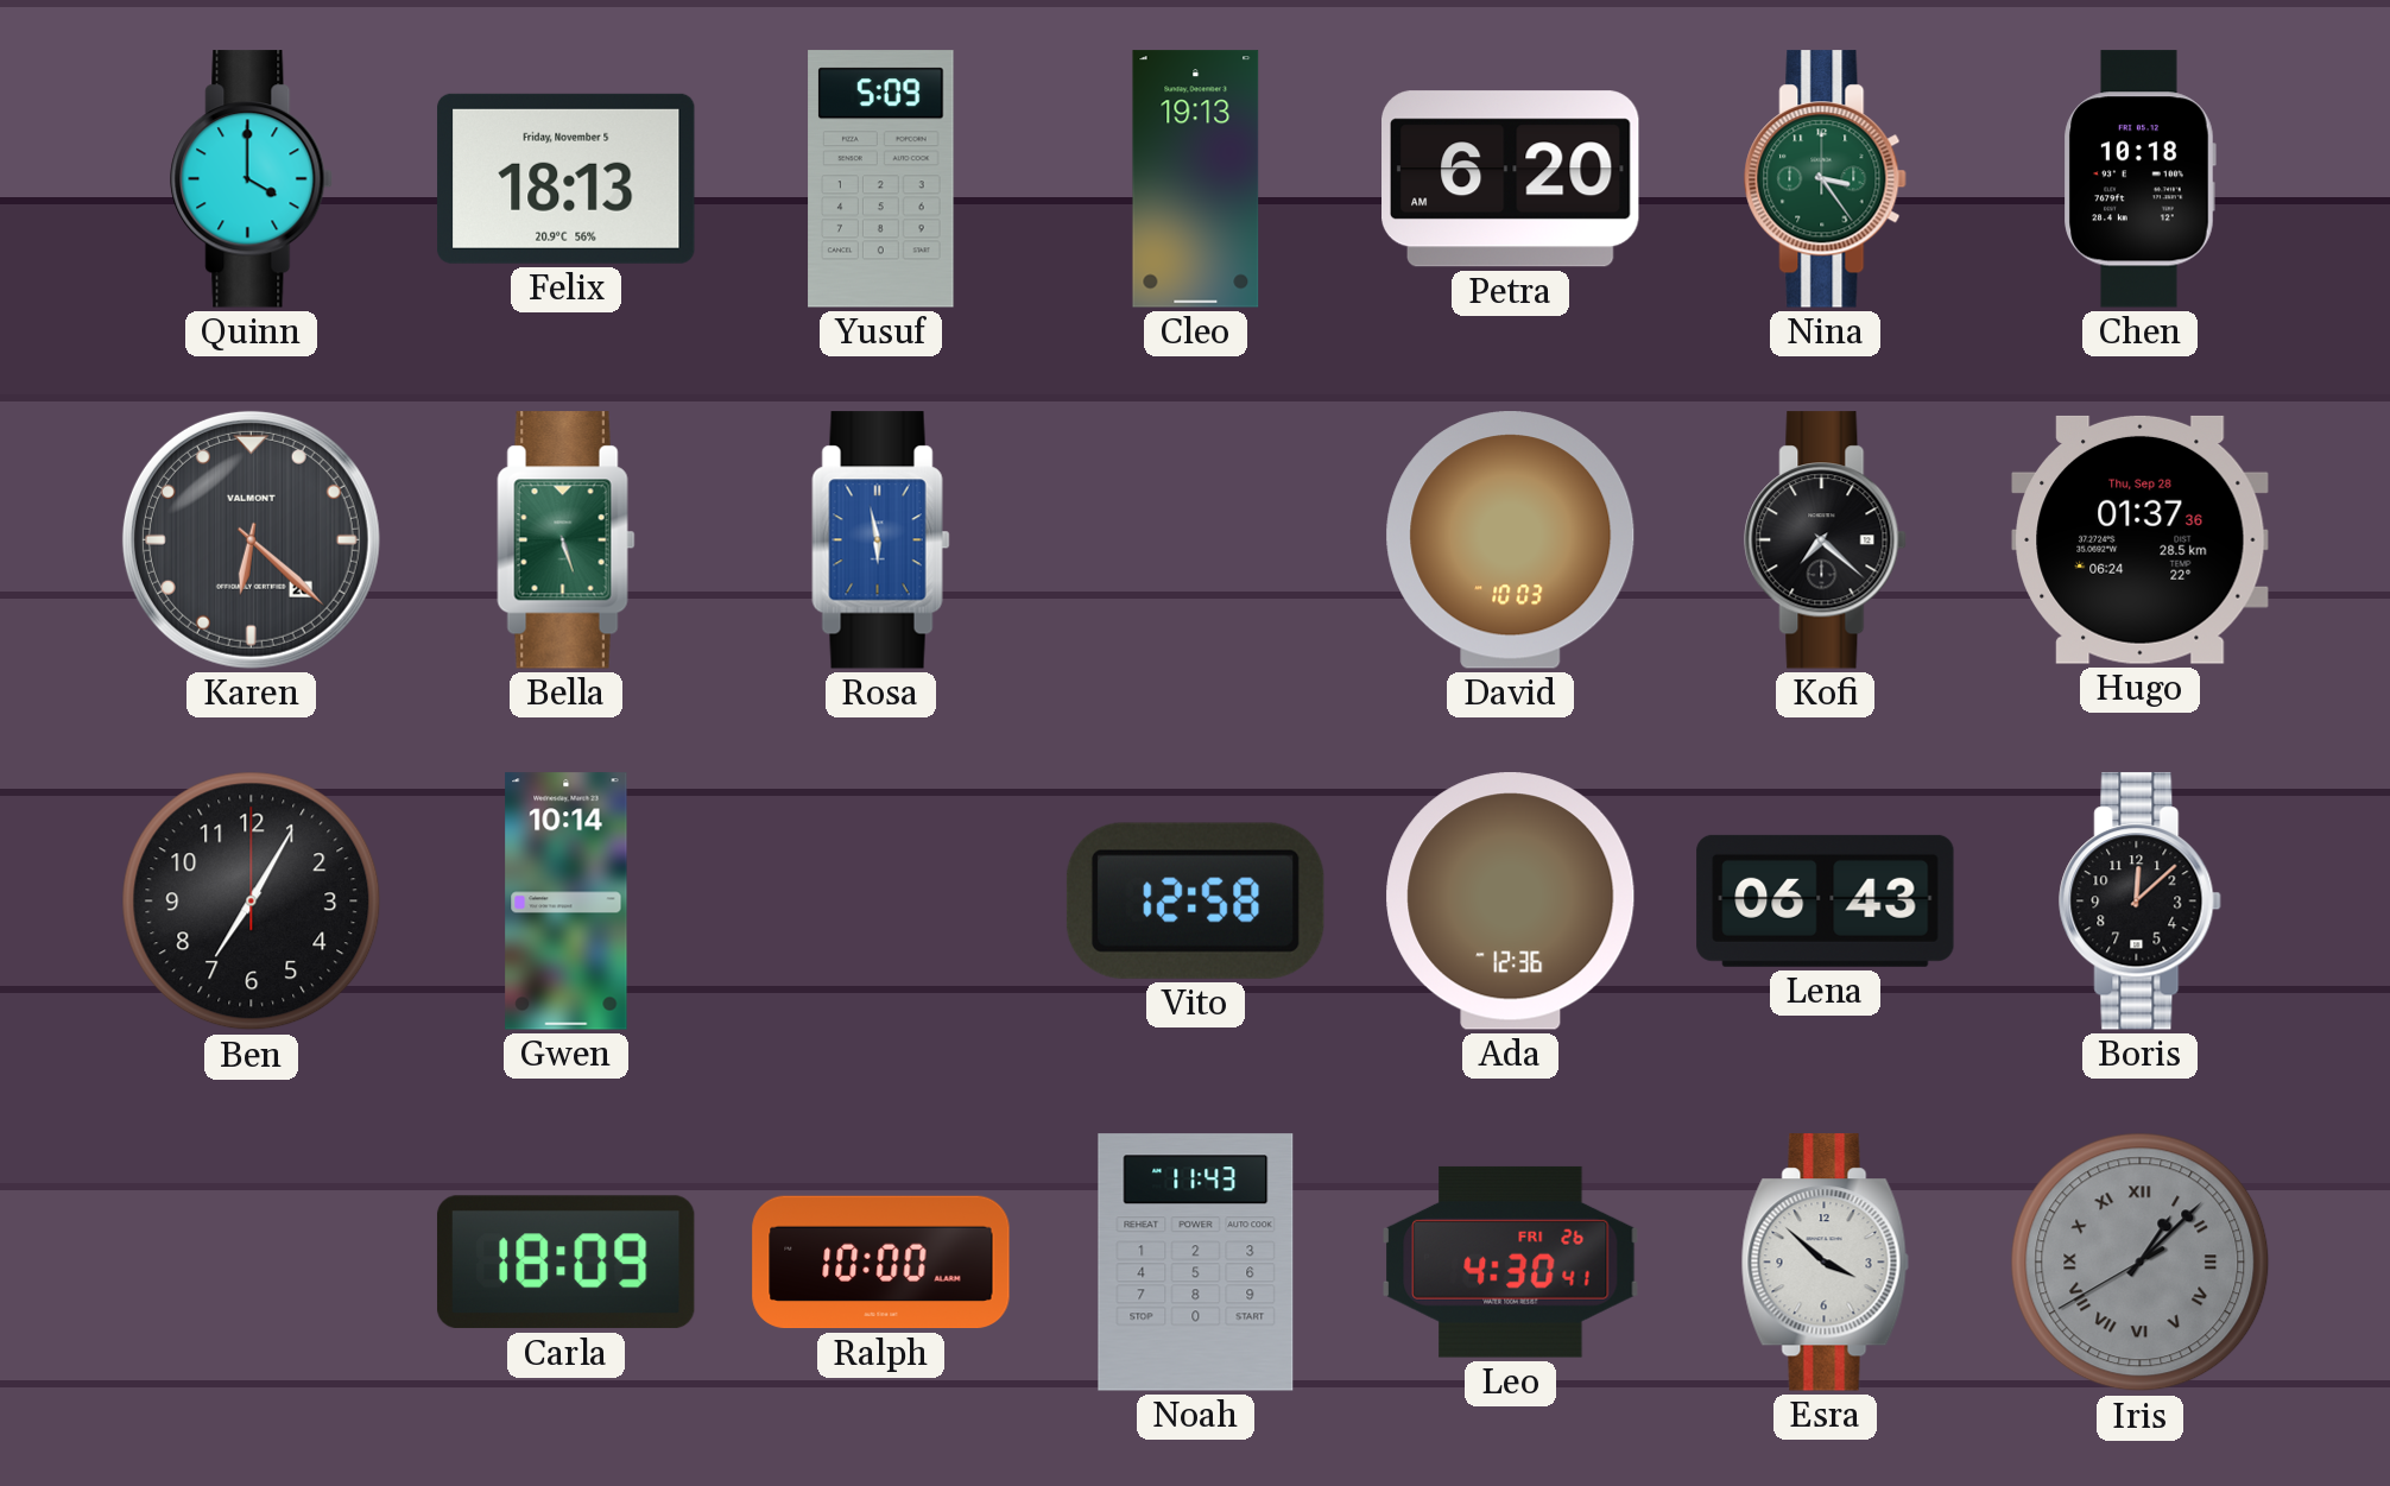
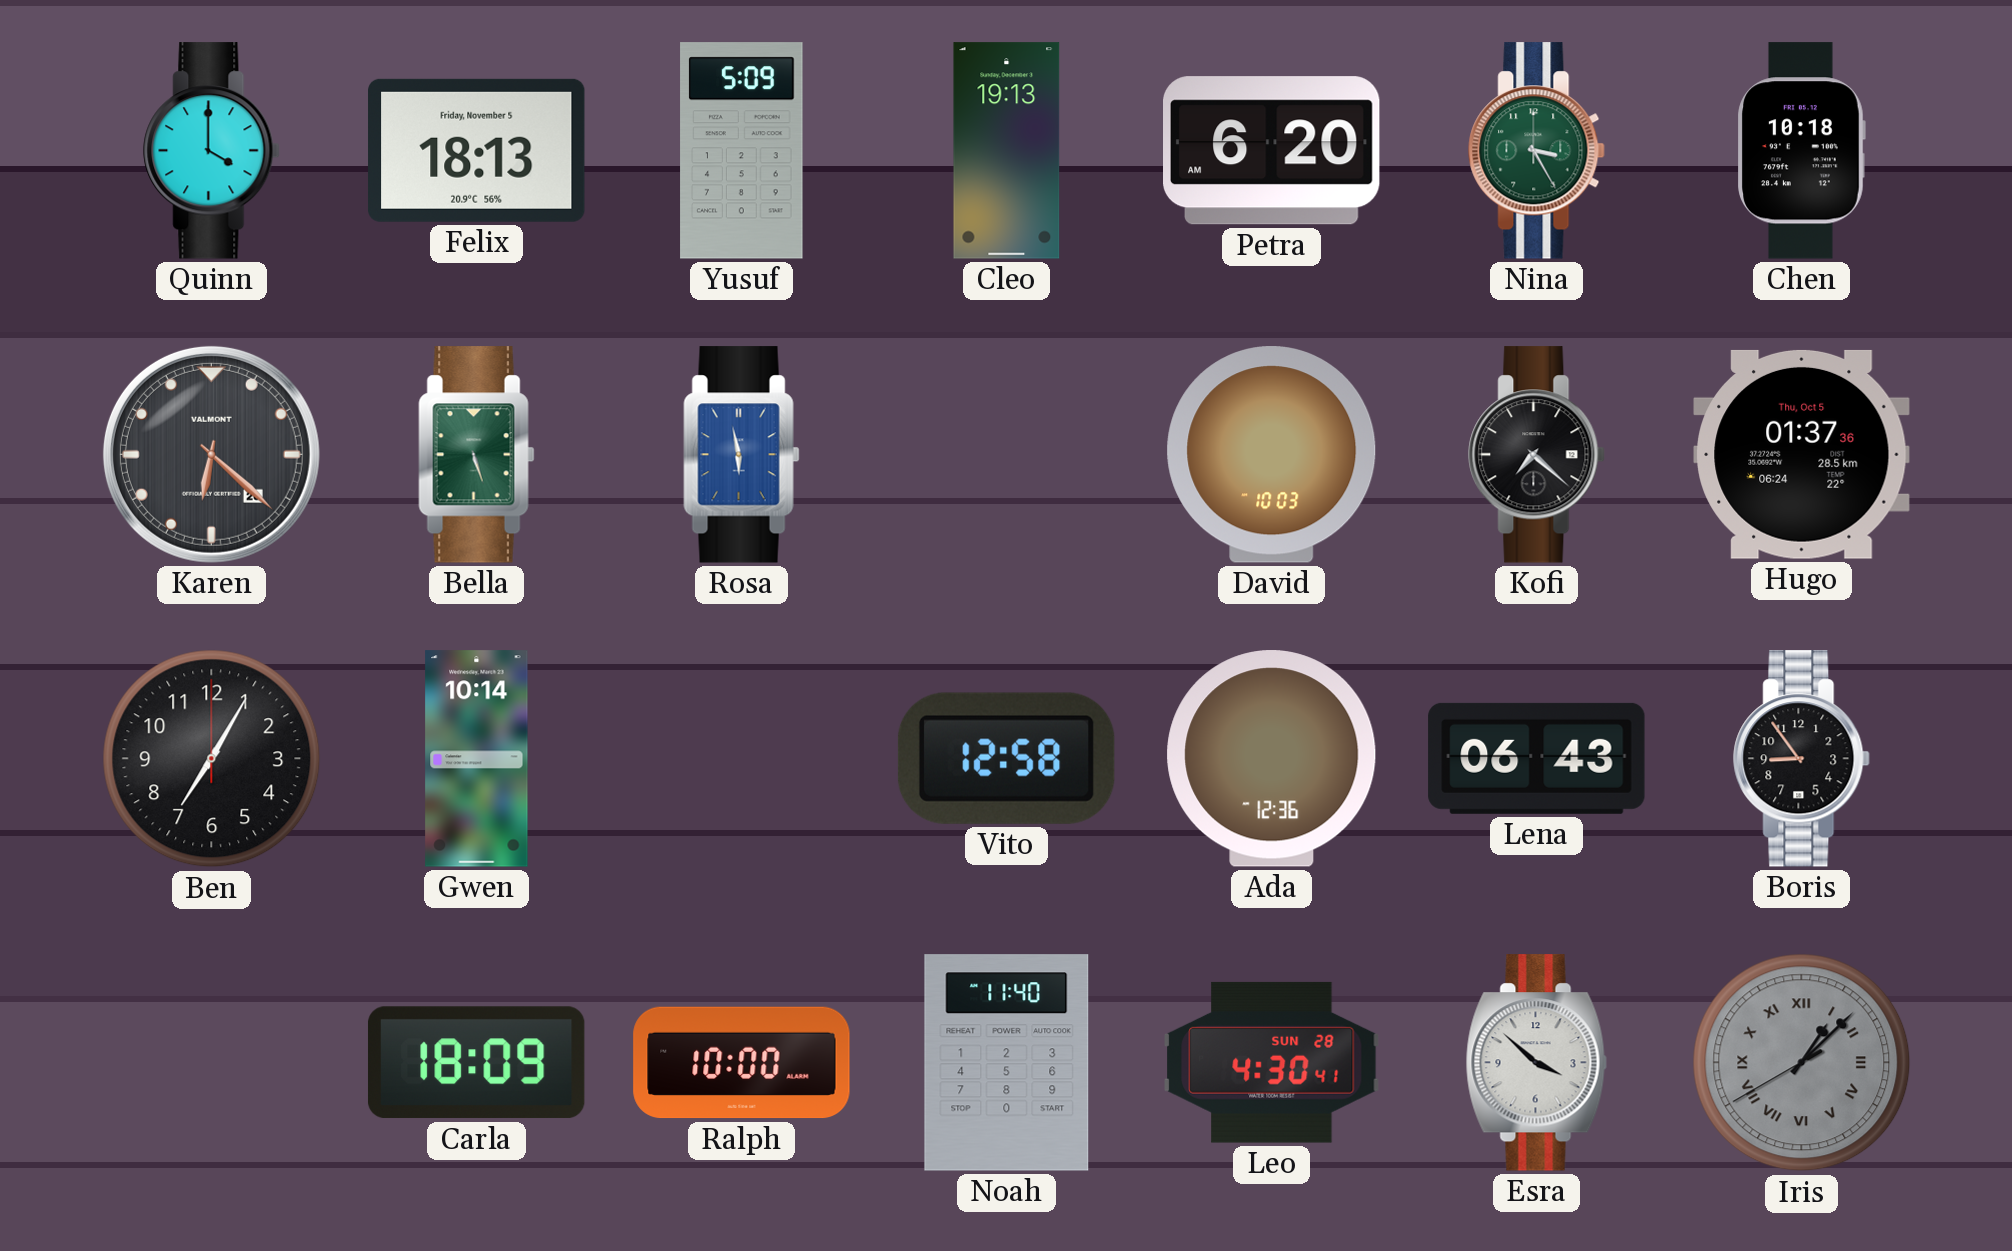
Nina: 3:24 -> 3:25
Hugo date: Thu, Sep 28 -> Thu, Oct 5
Boris: 12:08 -> 8:54
Noah: 11:43 -> 11:40
Leo date: FRI 26 -> SUN 28
